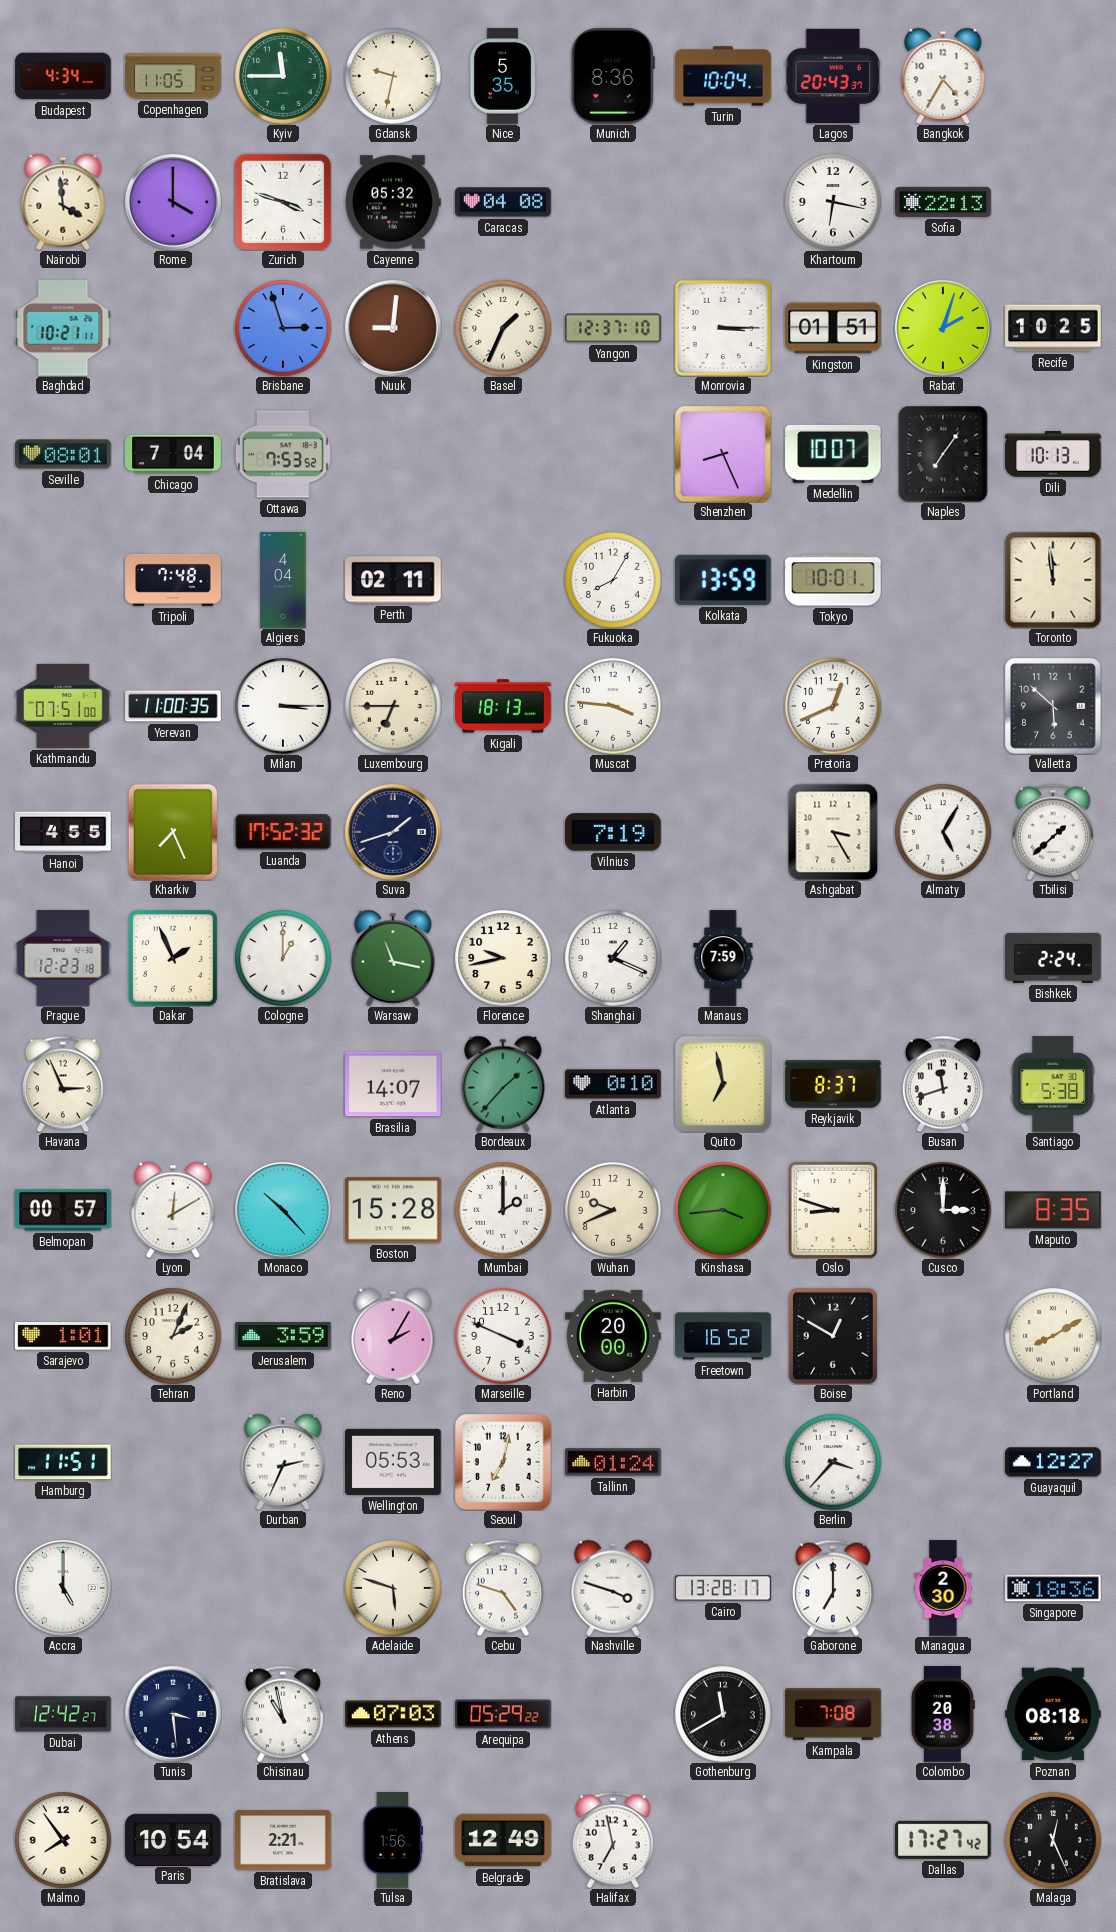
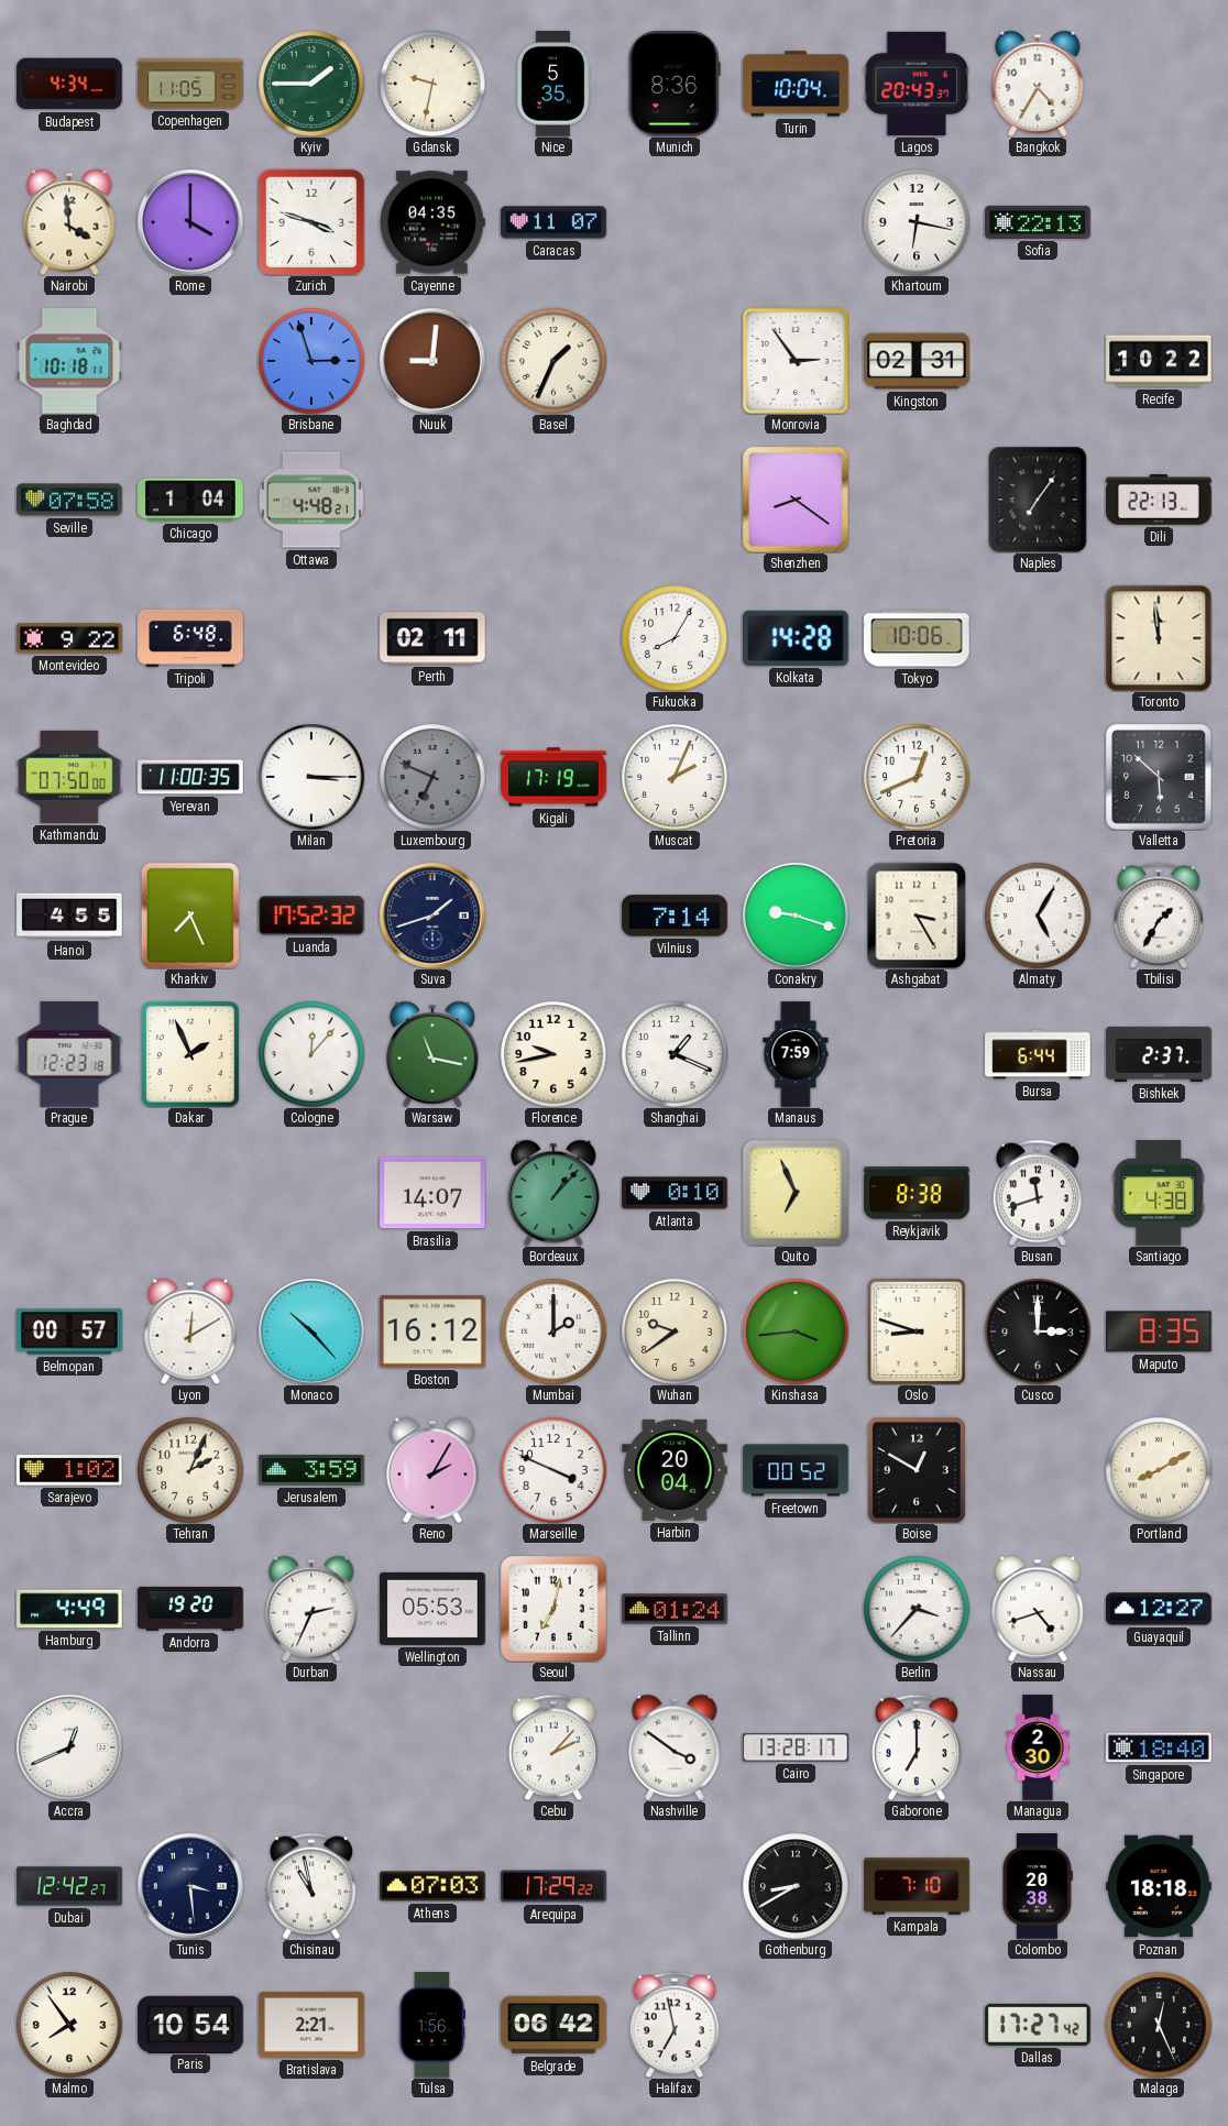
Kyiv: 11:45 -> 1:45
Cayenne: 05:32 -> 04:35
Caracas: 04:08 -> 11:07
Baghdad: 10:21 -> 10:18
Yangon: 12:37 -> none
Monrovia: 3:15 -> 2:54
Kingston: 01:51 -> 02:31
Rabat: 2:03 -> none
Recife: 10:25 -> 10:22
Seville: 08:01 -> 07:58
Chicago: 7:04 -> 1:04
Ottawa: 7:53 -> 4:48
Shenzhen: 8:26 -> 8:21
Medellin: 10:07 -> none
Dili: 10:13 -> 22:13
Montevideo: none -> 9:22
Tripoli: 7:48 -> 6:48
Algiers: 4:04 -> none
Kolkata: 13:59 -> 14:28
Tokyo: 10:01 -> 10:06
Kathmandu: 07:51 -> 07:50
Luxembourg: 6:45 -> 6:49
Luxembourg dial: cream -> grey
Kigali: 18:13 -> 17:19
Muscat: 3:46 -> 2:04
Vilnius: 7:19 -> 7:14
Conakry: none -> 9:18
Tbilisi: 1:38 -> 1:35
Cologne: 1:00 -> 12:07
Bursa: none -> 6:44
Bishkek: 2:24 -> 2:37
Havana: 2:56 -> none
Bordeaux: 1:37 -> 1:07
Quito: 6:58 -> 6:56
Reykjavik: 8:37 -> 8:38
Santiago: 5:38 -> 4:38
Boston: 15:28 -> 16:12
Wuhan: 9:41 -> 9:39
Sarajevo: 1:01 -> 1:02
Harbin: 20:00 -> 20:04
Freetown: 16:52 -> 00:52
Hamburg: 11:51 -> 4:49
Andorra: none -> 19:20
Nassau: none -> 4:42
Accra: 5:00 -> 12:41
Adelaide: 5:48 -> none
Cebu: 4:48 -> 2:07
Nashville: 3:48 -> 3:51
Singapore: 18:36 -> 18:40
Arequipa: 05:29 -> 17:29
Gothenburg: 11:40 -> 8:40
Kampala: 7:08 -> 7:10
Poznan: 08:18 -> 18:18
Belgrade: 12:49 -> 06:42
